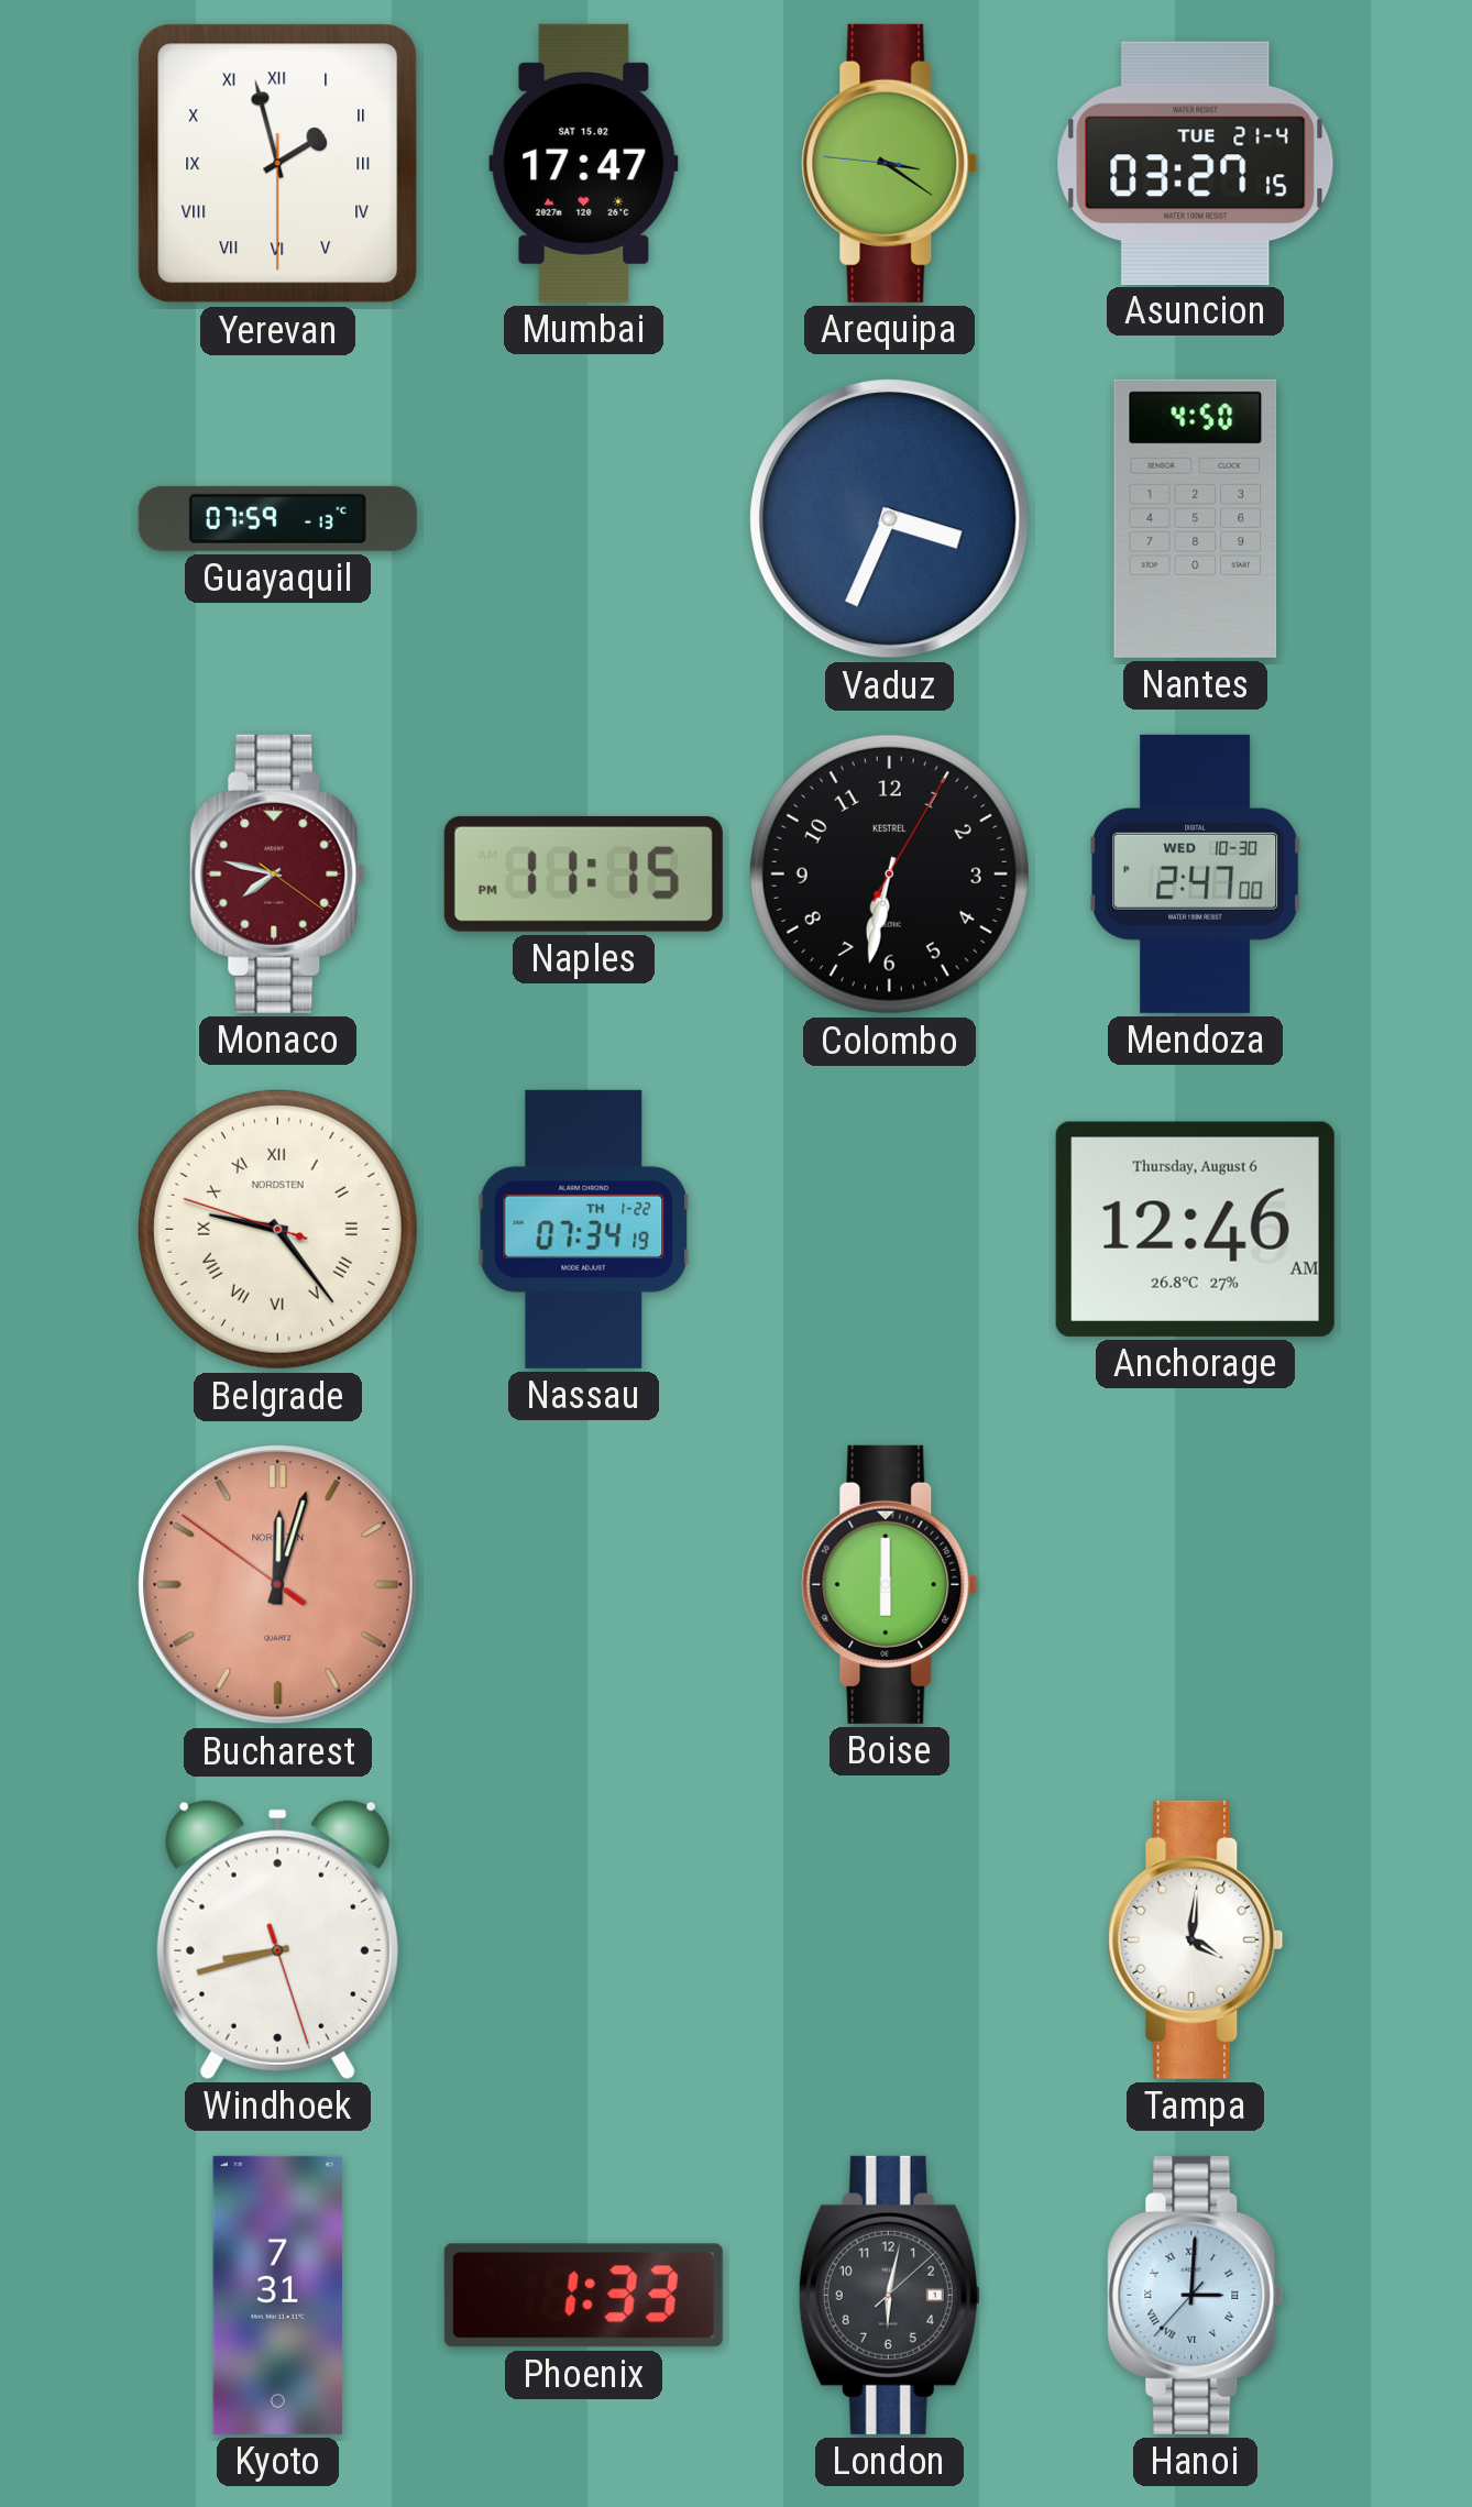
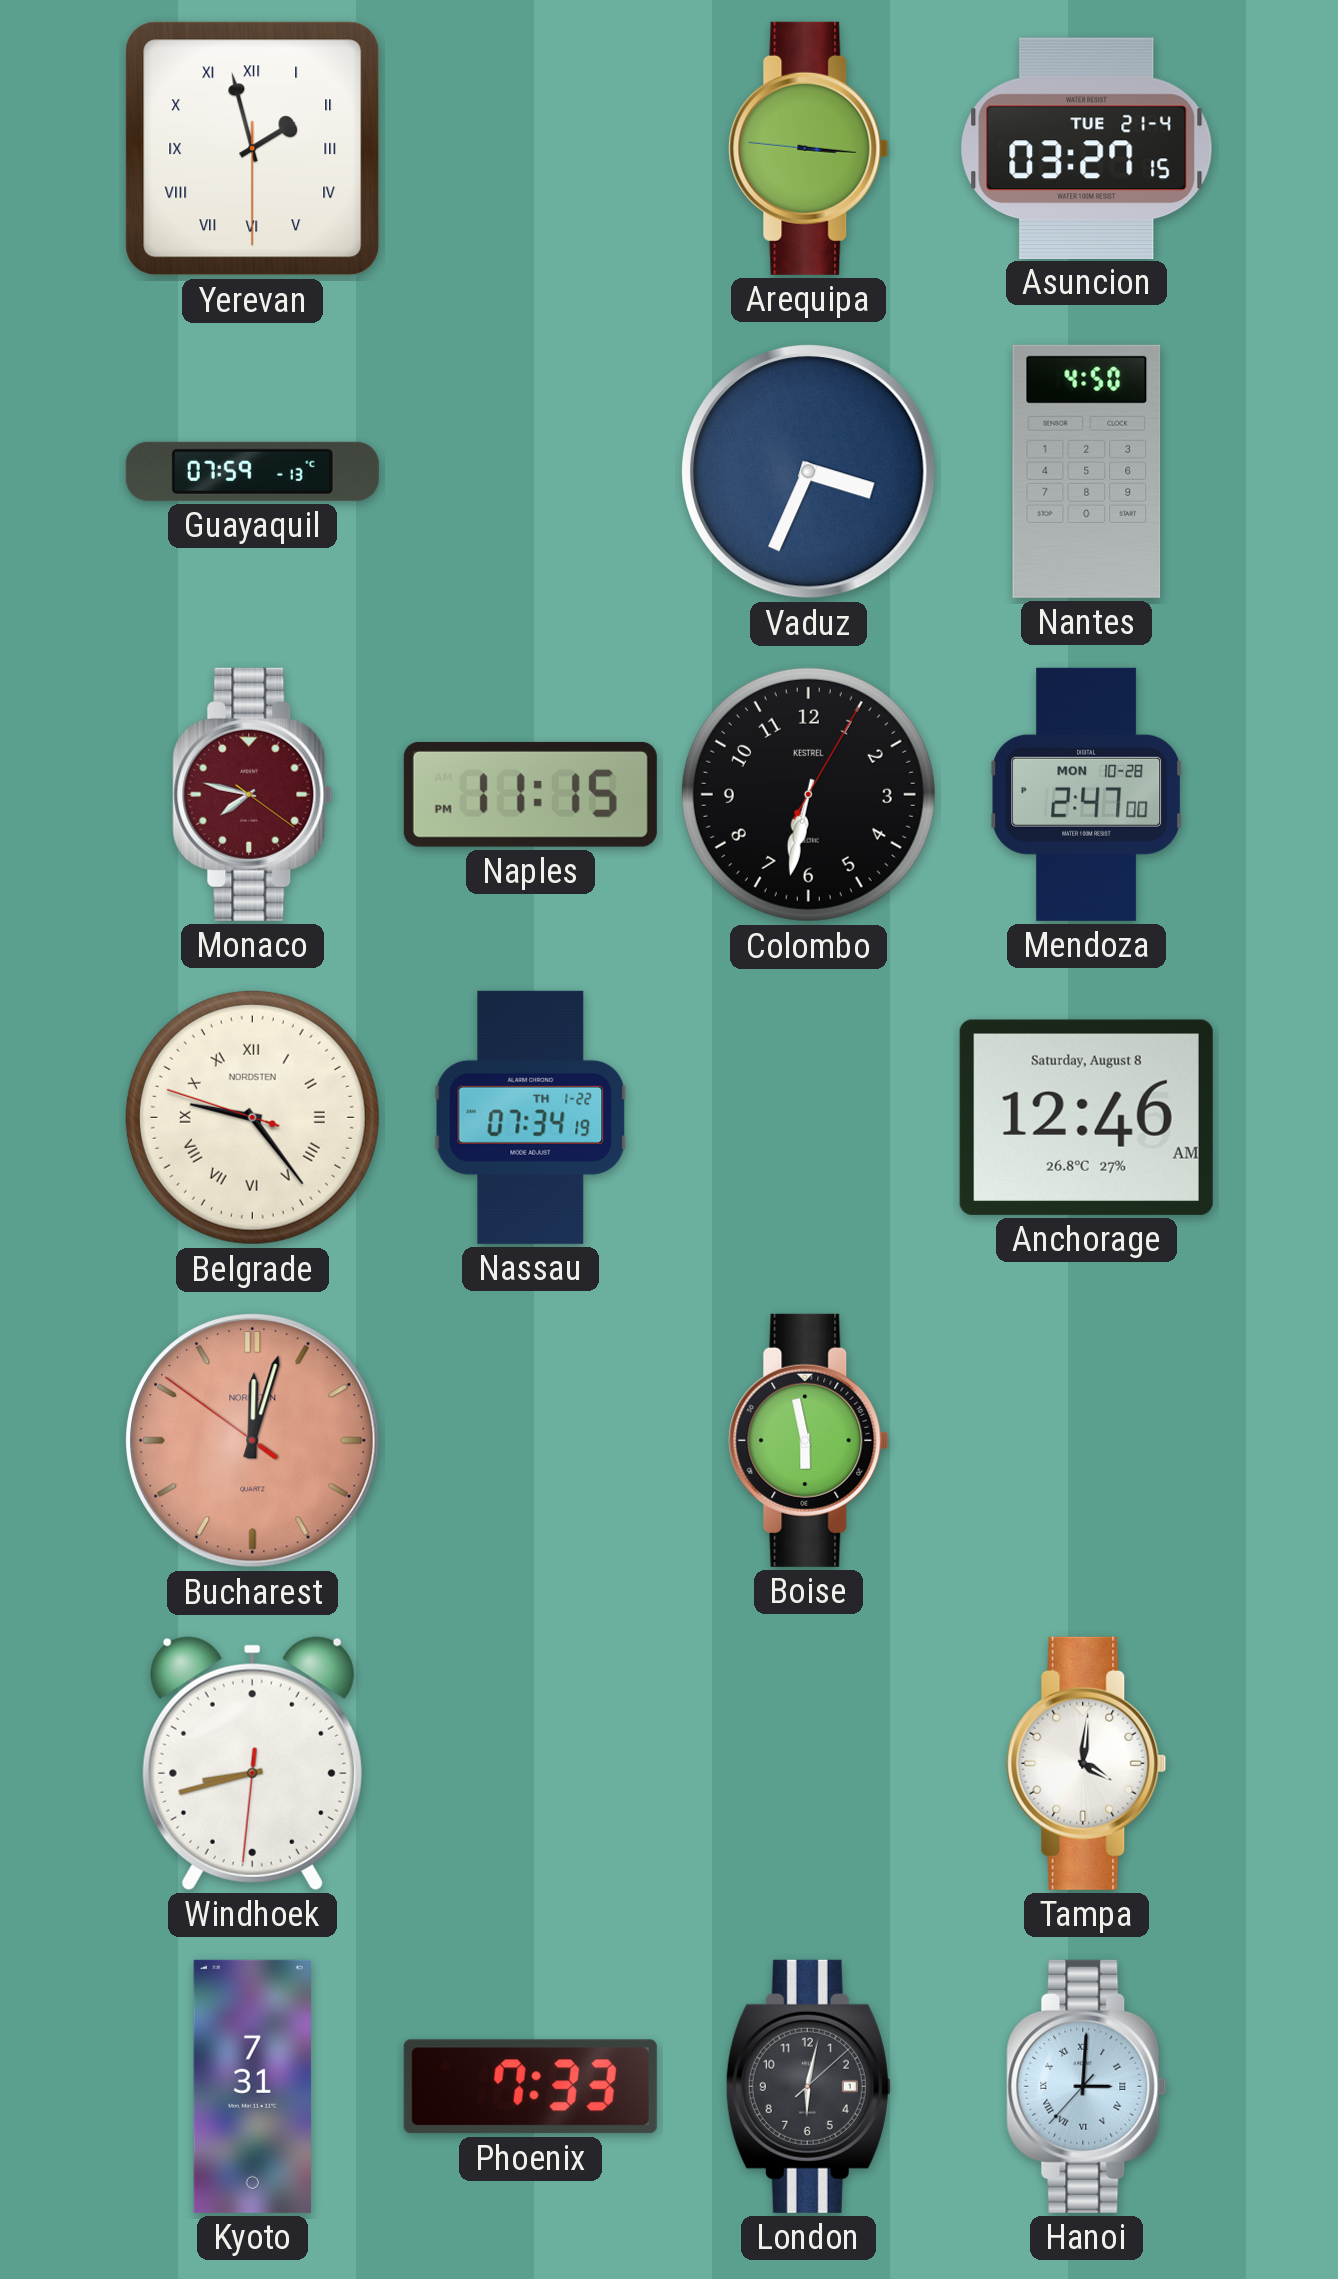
Mumbai: 17:47 -> none
Arequipa: 3:20 -> 3:15
Mendoza date: WED 10-30 -> MON 10-28
Anchorage date: Thursday, August 6 -> Saturday, August 8
Boise: 6:00 -> 5:58
Windhoek: 8:42:27 -> 8:42:31
Phoenix: 1:33 -> 7:33
